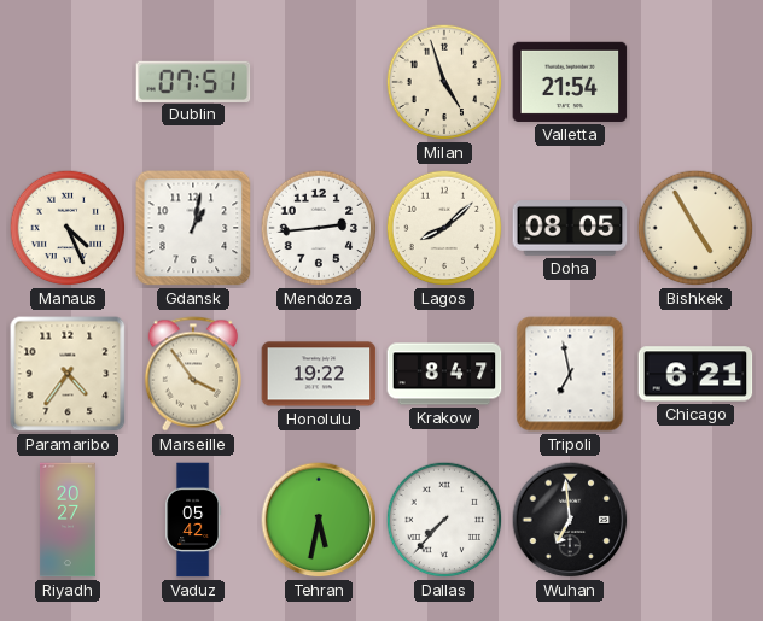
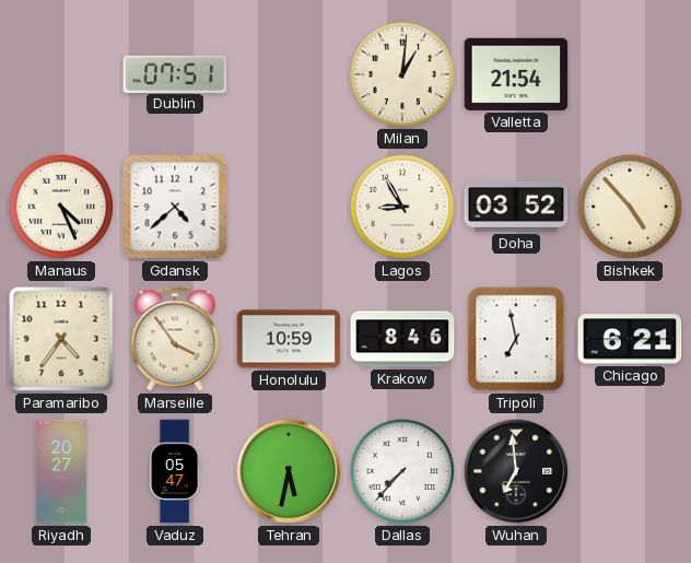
Milan: 4:57 -> 1:01
Gdansk: 1:02 -> 4:38
Mendoza: 2:44 -> none
Lagos: 8:08 -> 8:55
Doha: 08:05 -> 03:52
Bishkek: 4:55 -> 4:53
Honolulu: 19:22 -> 10:59
Krakow: 8:47 -> 8:46
Vaduz: 05:42 -> 05:47
